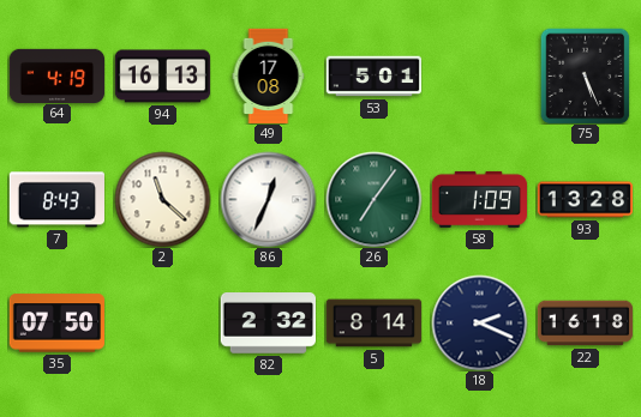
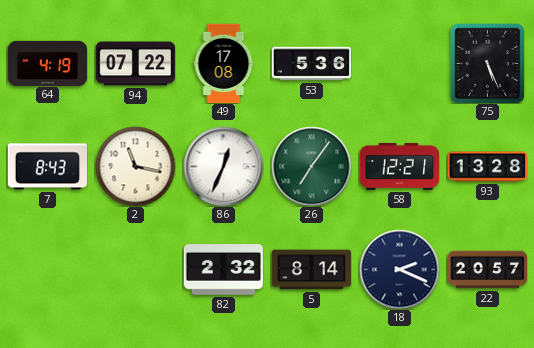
94: 16:13 -> 07:22
53: 5:01 -> 5:36
2: 11:22 -> 11:17
58: 1:09 -> 12:21
35: 07:50 -> none
22: 16:18 -> 20:57
